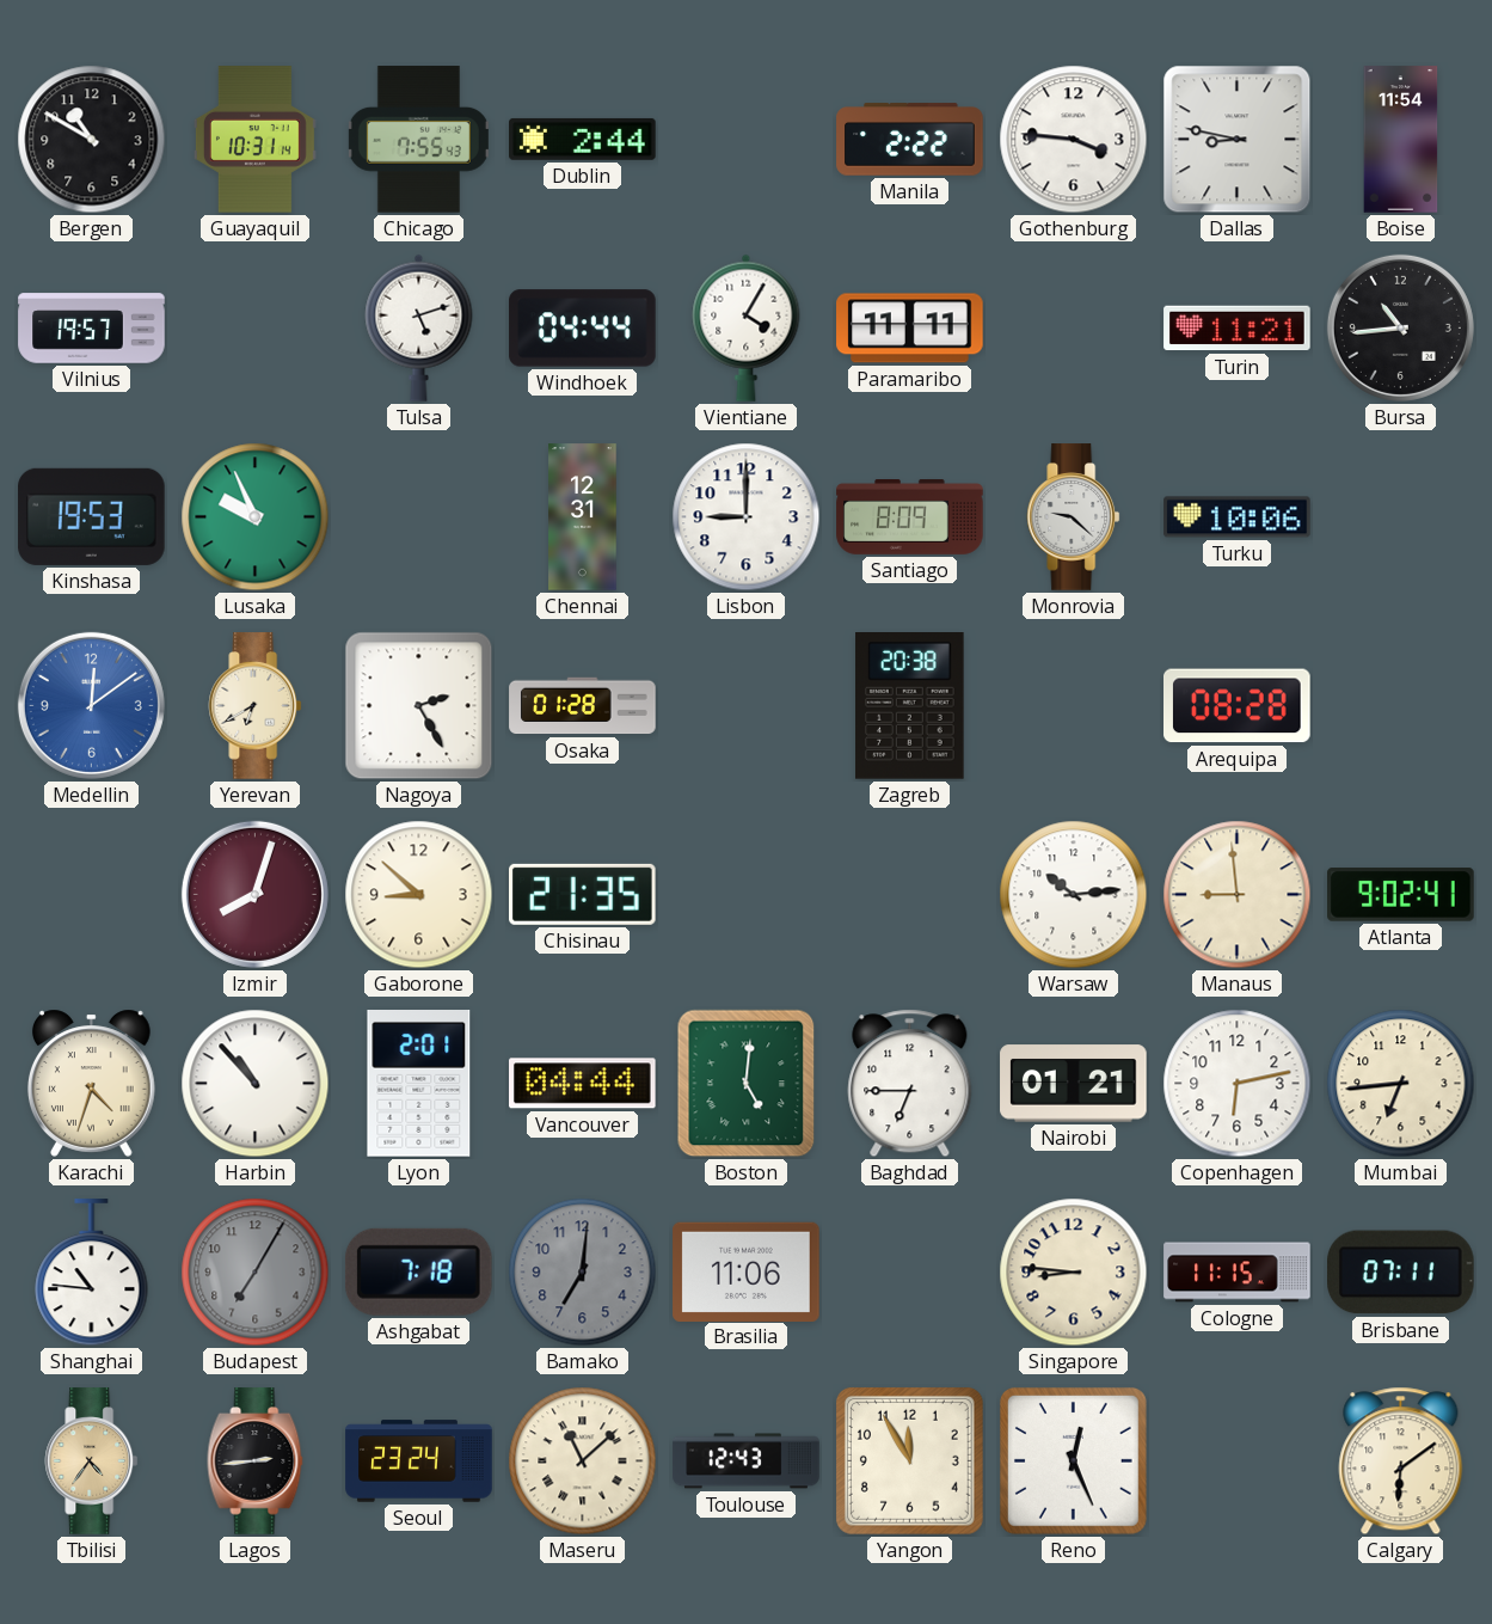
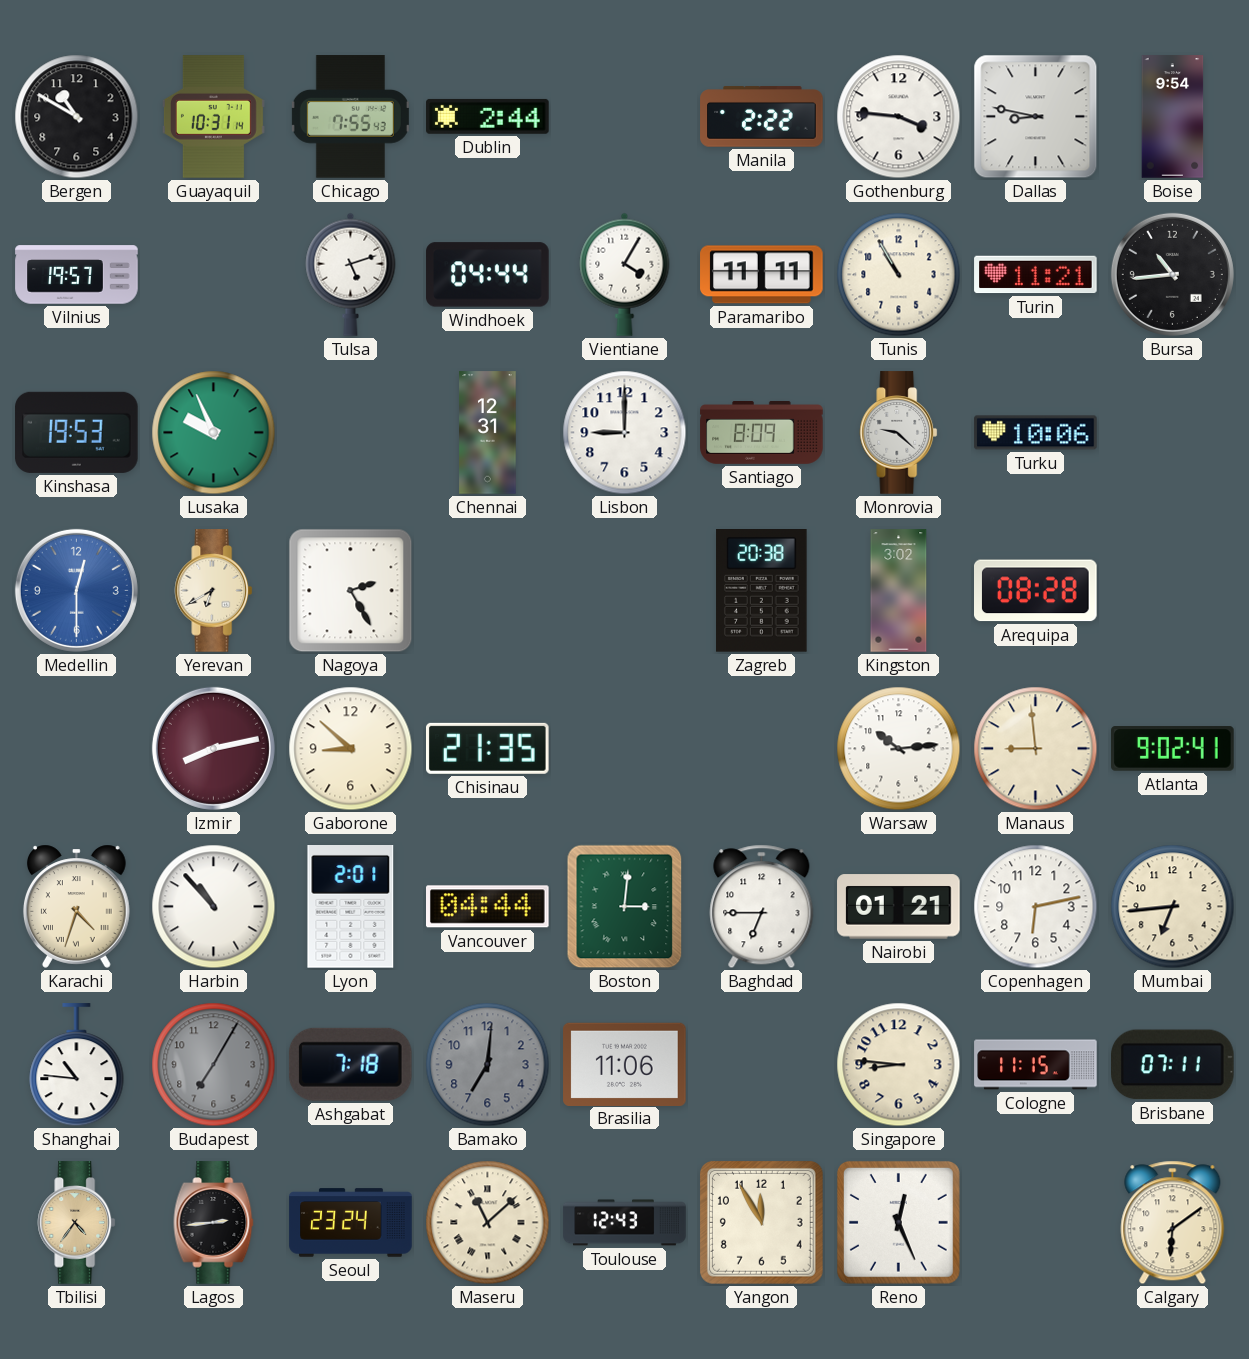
Boise: 11:54 -> 9:54
Tunis: none -> 10:55
Medellin: 12:09 -> 12:30
Osaka: 01:28 -> none
Kingston: none -> 3:02
Izmir: 8:03 -> 8:13
Boston: 5:01 -> 3:01
